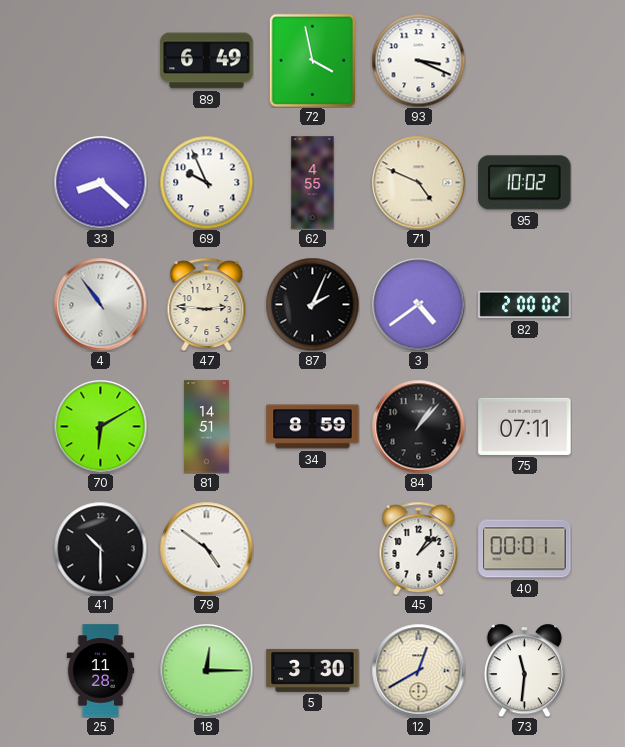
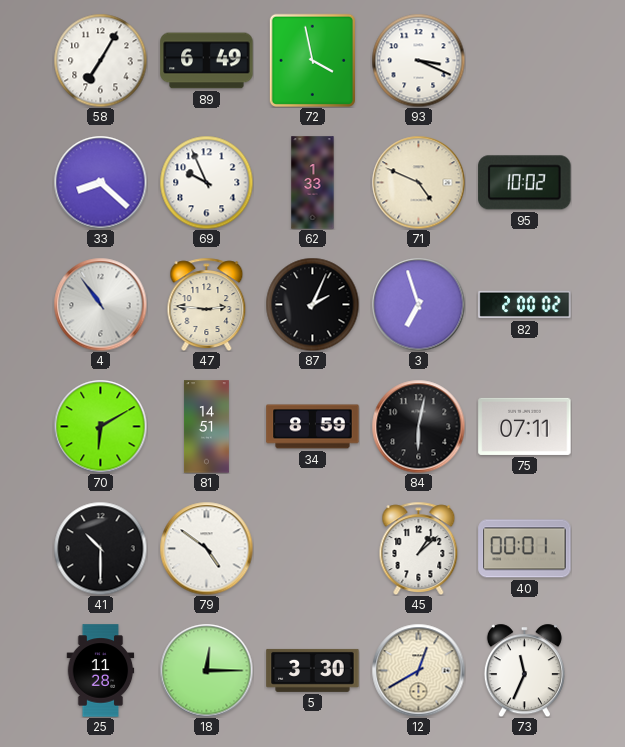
58: none -> 7:05
62: 4:55 -> 1:33
3: 4:39 -> 6:57
84: 1:07 -> 6:02
73: 11:31 -> 11:34
